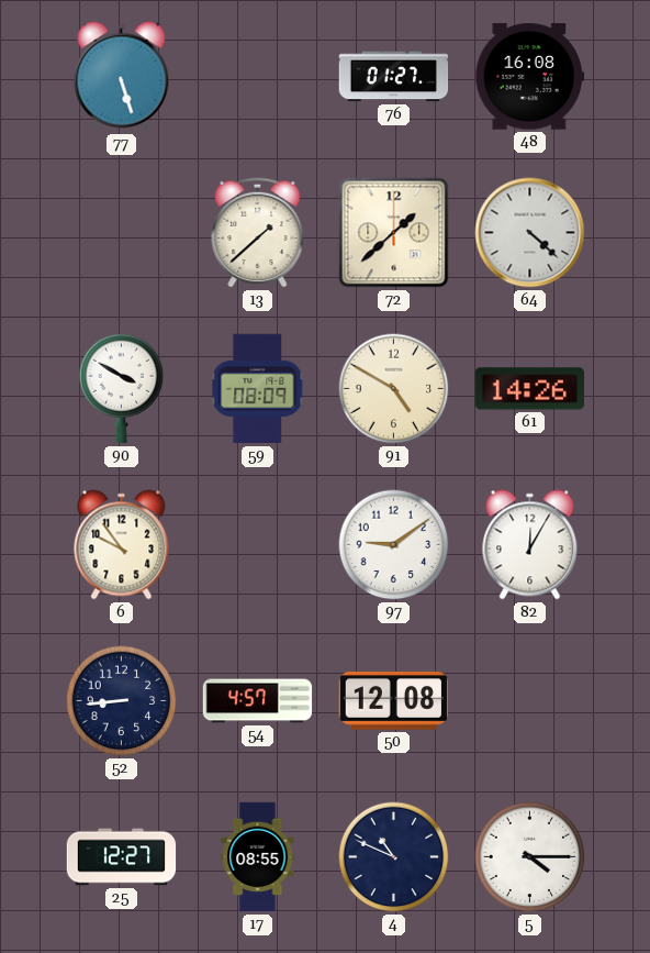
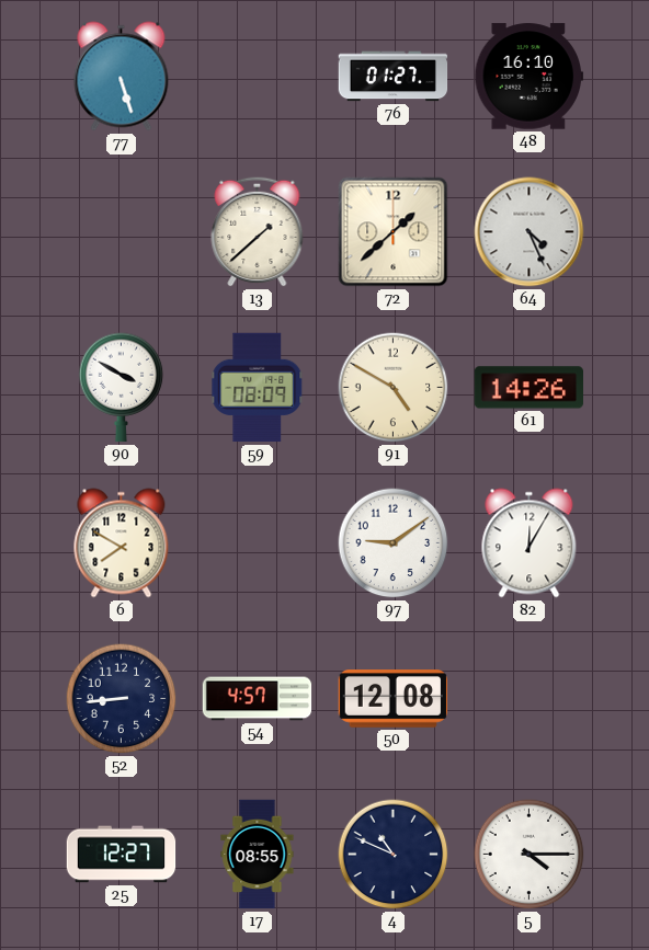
48: 16:08 -> 16:10
64: 4:22 -> 4:26
6: 9:54 -> 7:50
